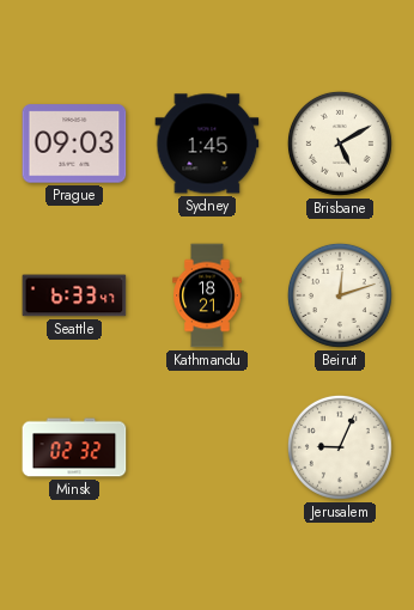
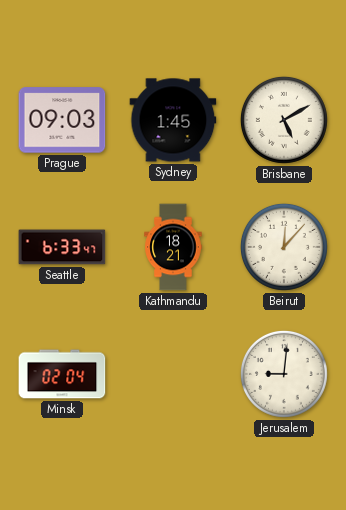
Beirut: 12:12 -> 12:07
Minsk: 02:32 -> 02:04
Jerusalem: 9:04 -> 9:01
